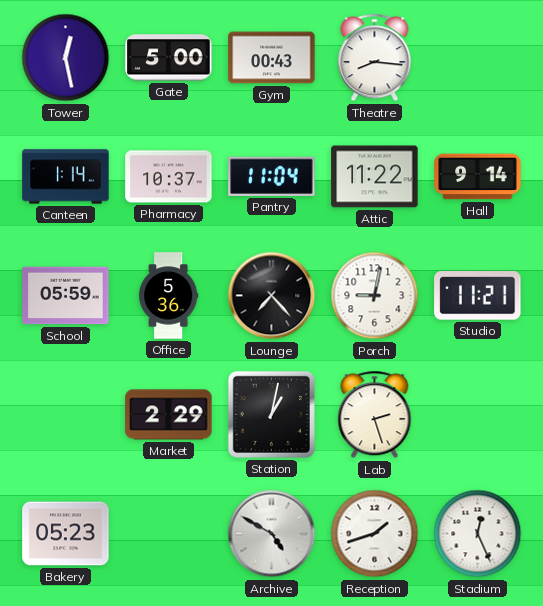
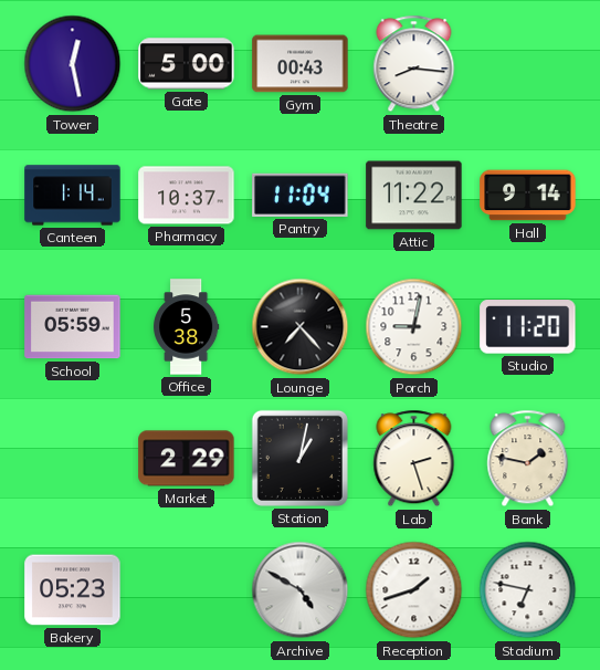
Office: 5:36 -> 5:38
Studio: 11:21 -> 11:20
Bank: none -> 1:47
Stadium: 12:26 -> 6:47
